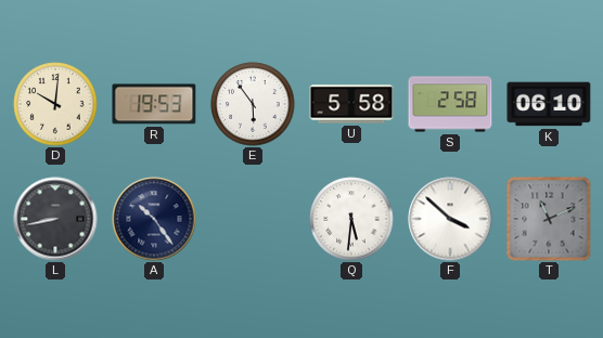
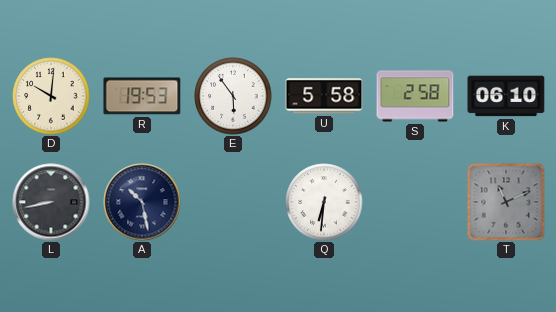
A: 10:24 -> 10:28
Q: 5:31 -> 6:31
F: 3:52 -> none
